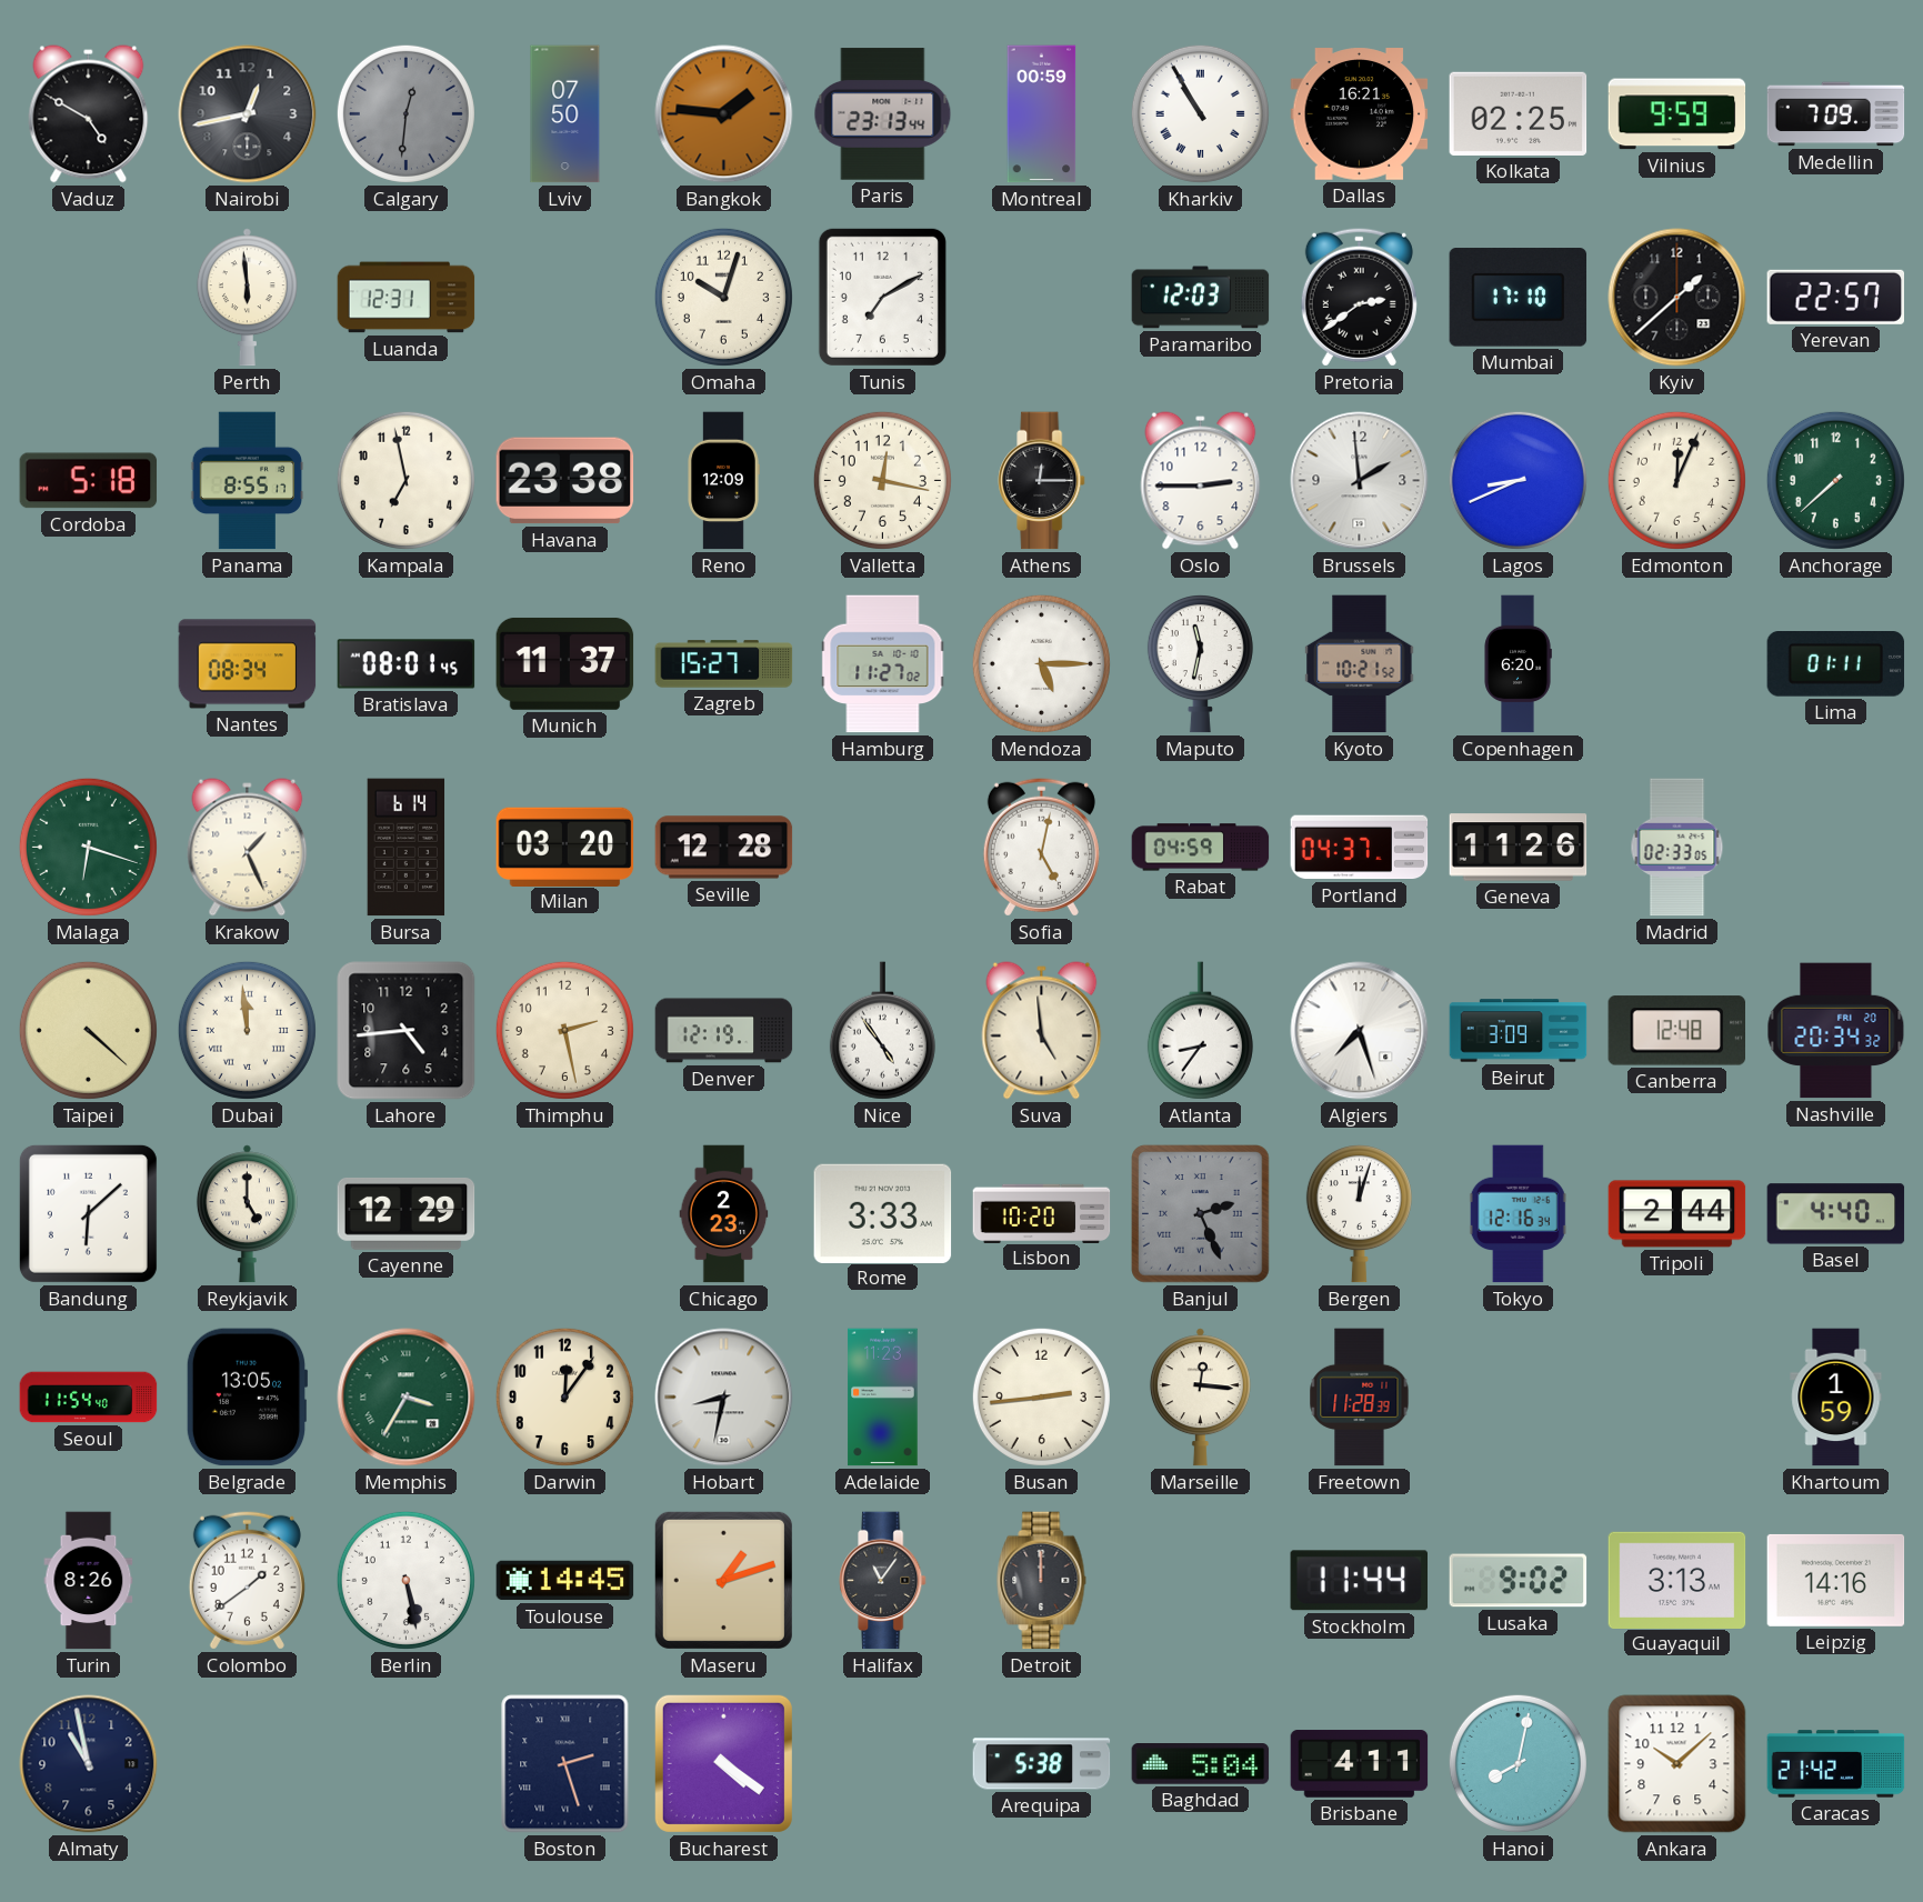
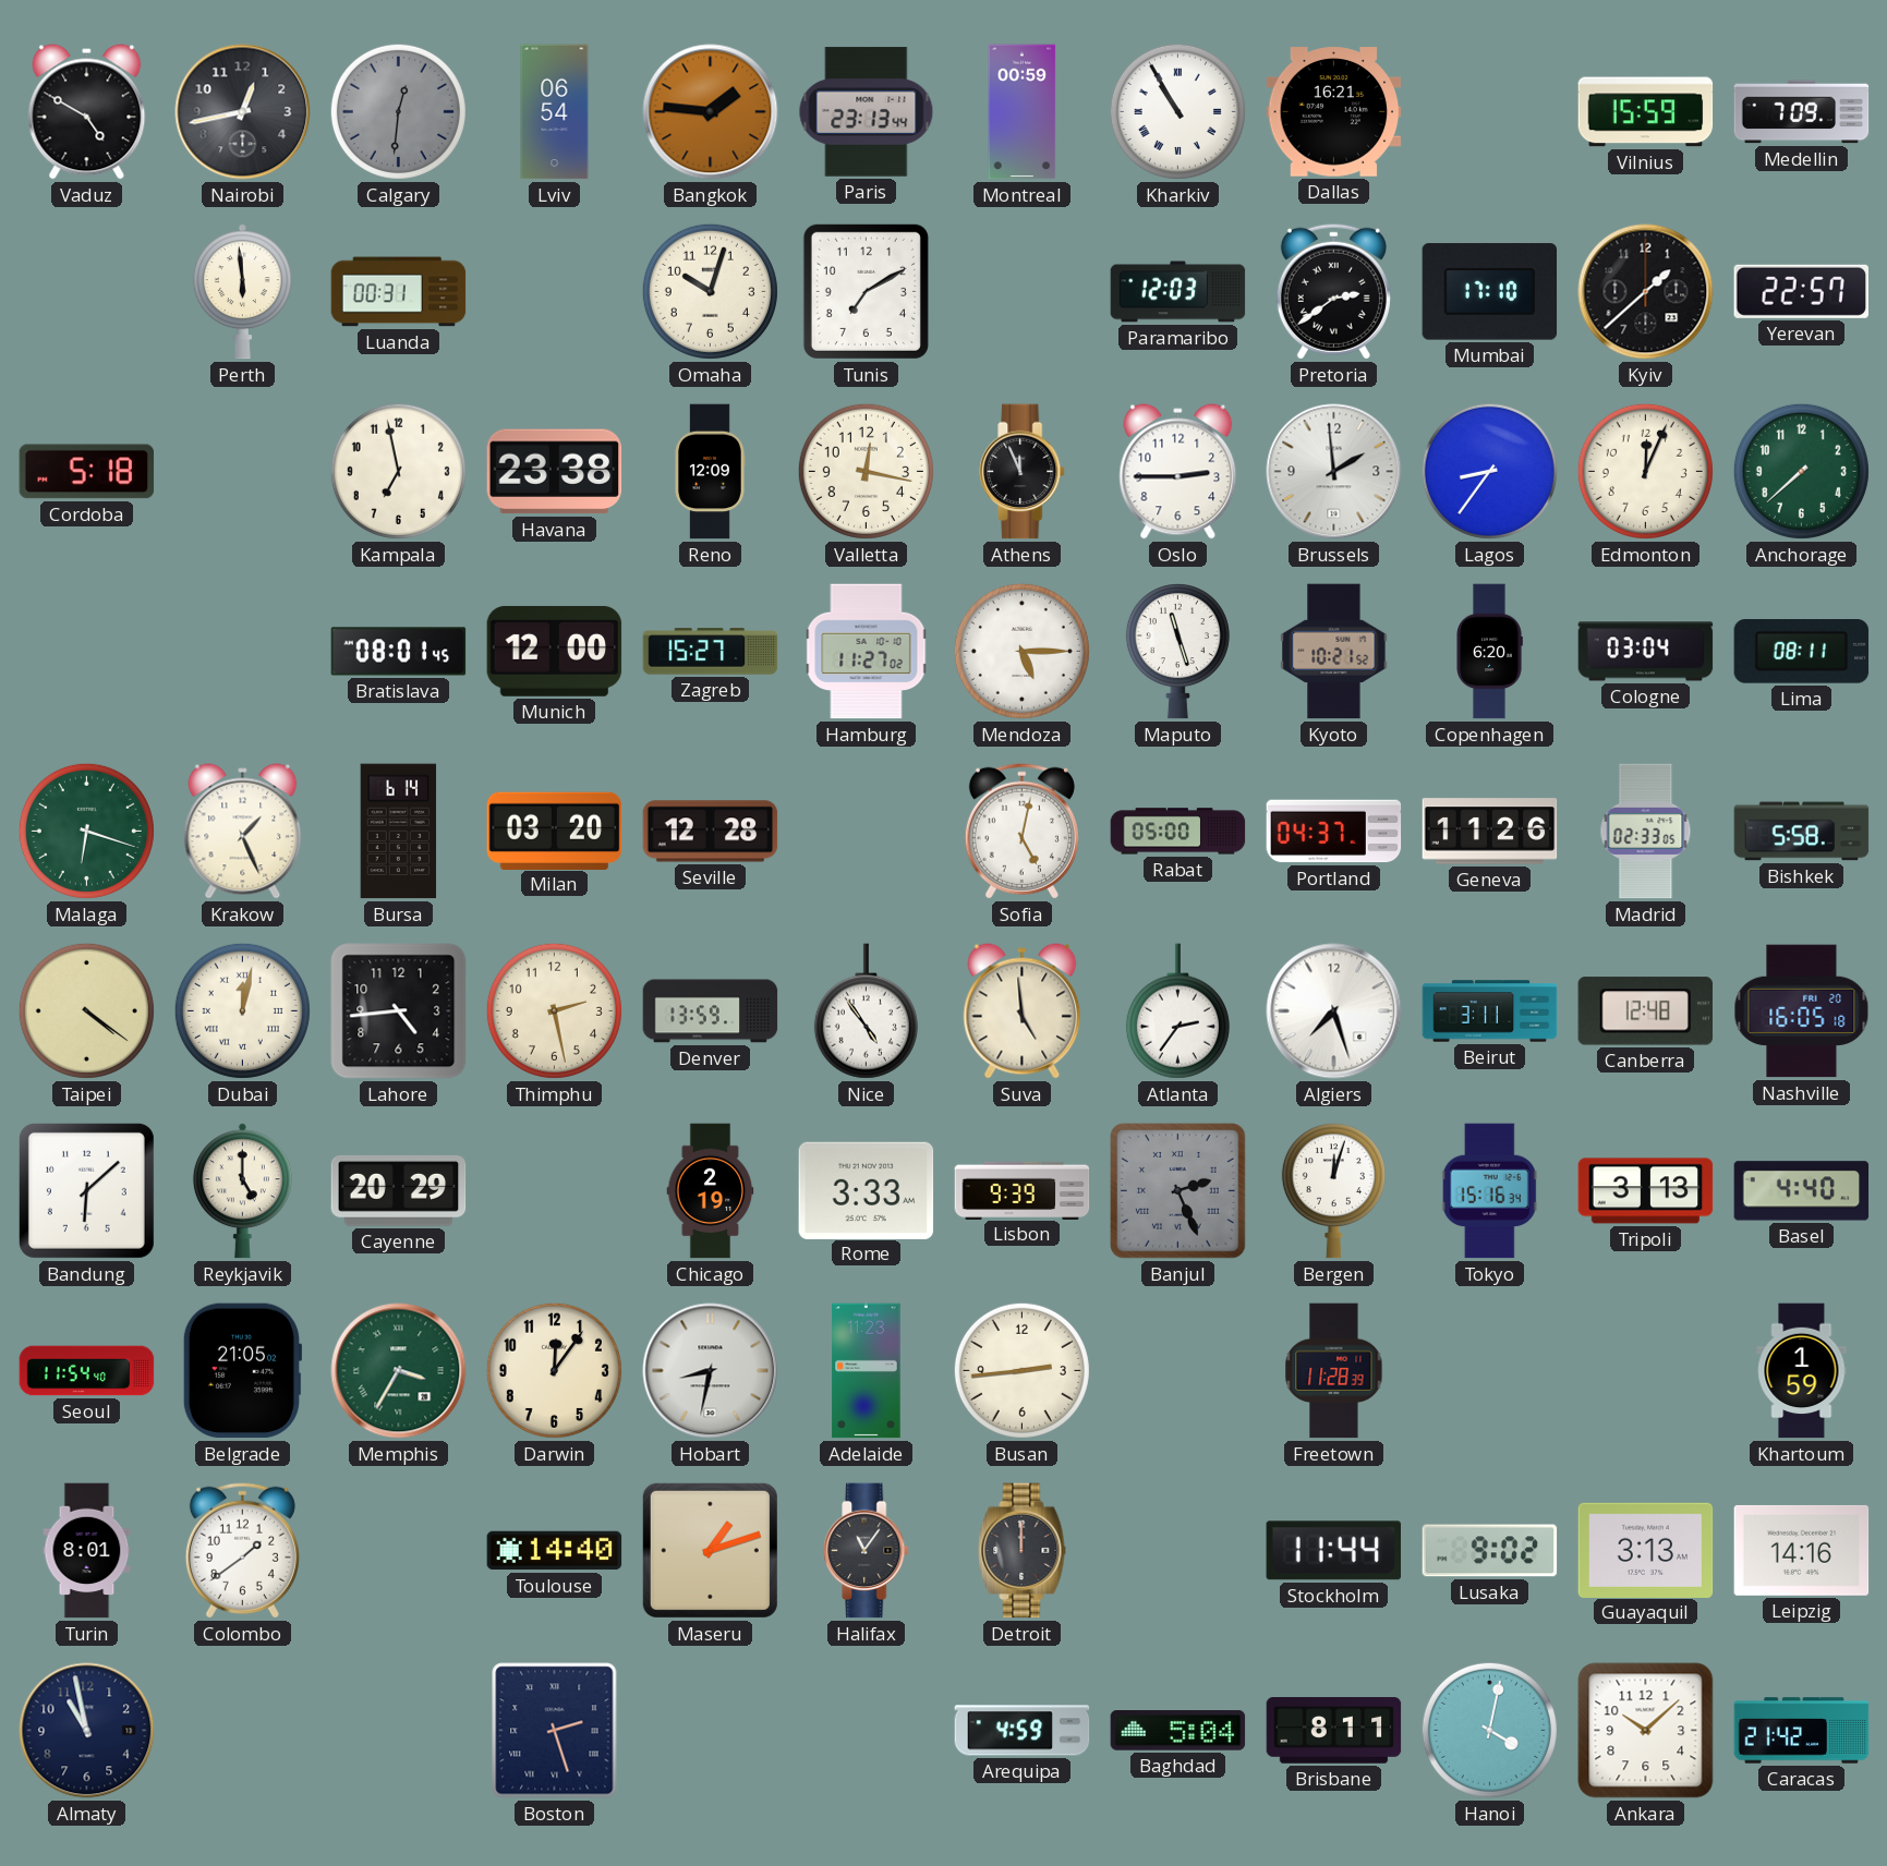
Lviv: 07:50 -> 06:54
Kolkata: 02:25 -> none
Vilnius: 9:59 -> 15:59
Luanda: 12:31 -> 00:31
Panama: 8:55 -> none
Athens: 12:15 -> 11:56
Lagos: 8:41 -> 8:36
Nantes: 08:34 -> none
Munich: 11:37 -> 12:00
Maputo: 11:32 -> 11:27
Cologne: none -> 03:04
Lima: 01:11 -> 08:11
Rabat: 04:59 -> 05:00
Bishkek: none -> 5:58
Taipei: 4:22 -> 4:21
Dubai: 11:59 -> 12:02
Denver: 12:19 -> 13:59
Atlanta: 8:36 -> 2:36
Beirut: 3:09 -> 3:11
Nashville: 20:34 -> 16:05
Cayenne: 12:29 -> 20:29
Chicago: 2:23 -> 2:19
Lisbon: 10:20 -> 9:39
Tokyo: 12:16 -> 15:16
Tripoli: 2:44 -> 3:13
Belgrade: 13:05 -> 21:05
Marseille: 12:16 -> none
Turin: 8:26 -> 8:01
Berlin: 5:28 -> none
Toulouse: 14:45 -> 14:40
Bucharest: 4:21 -> none
Arequipa: 5:38 -> 4:59
Brisbane: 4:11 -> 8:11
Hanoi: 8:02 -> 4:02
